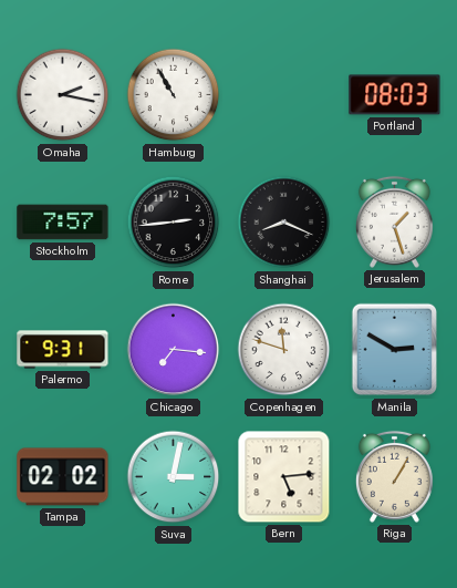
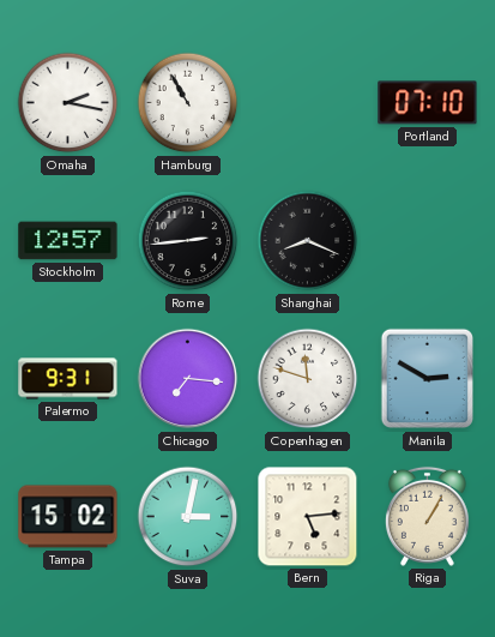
Portland: 08:03 -> 07:10
Stockholm: 7:57 -> 12:57
Jerusalem: 1:27 -> none
Tampa: 02:02 -> 15:02
